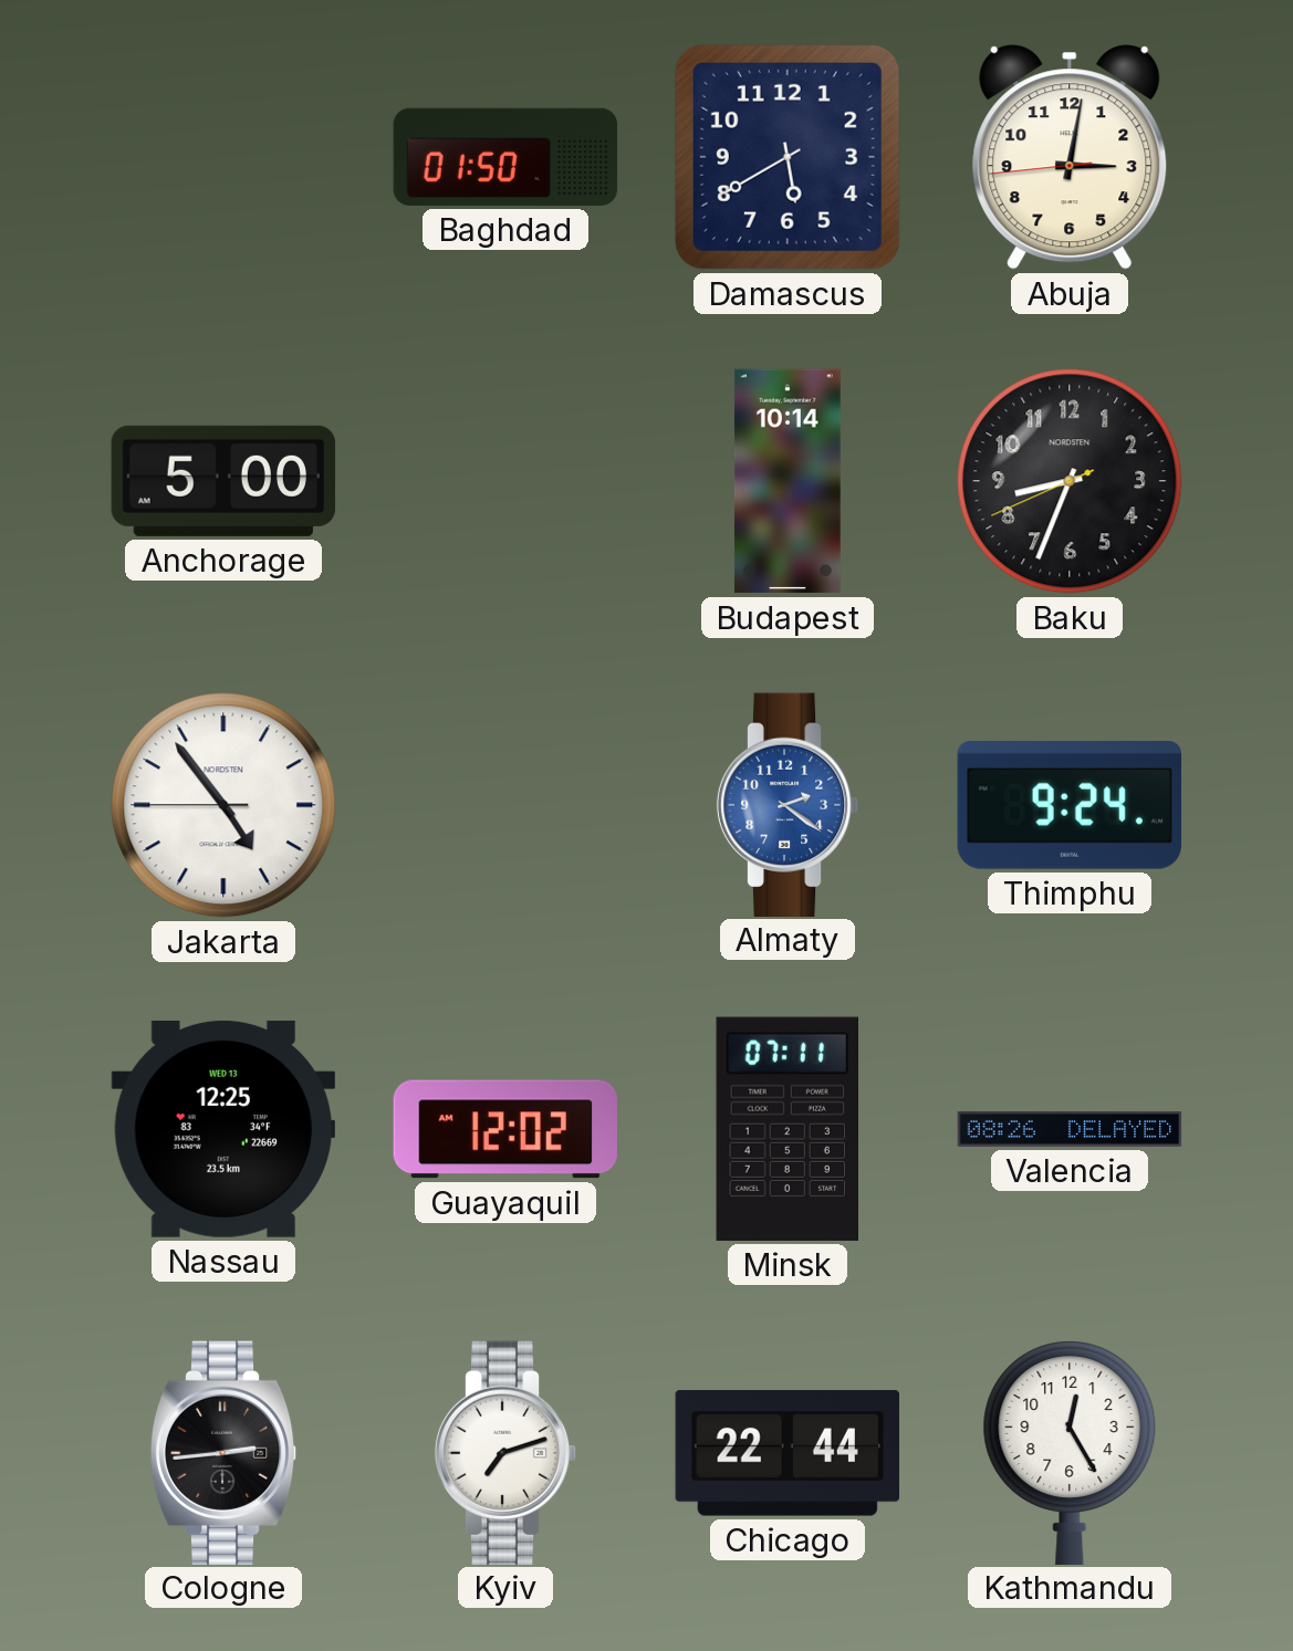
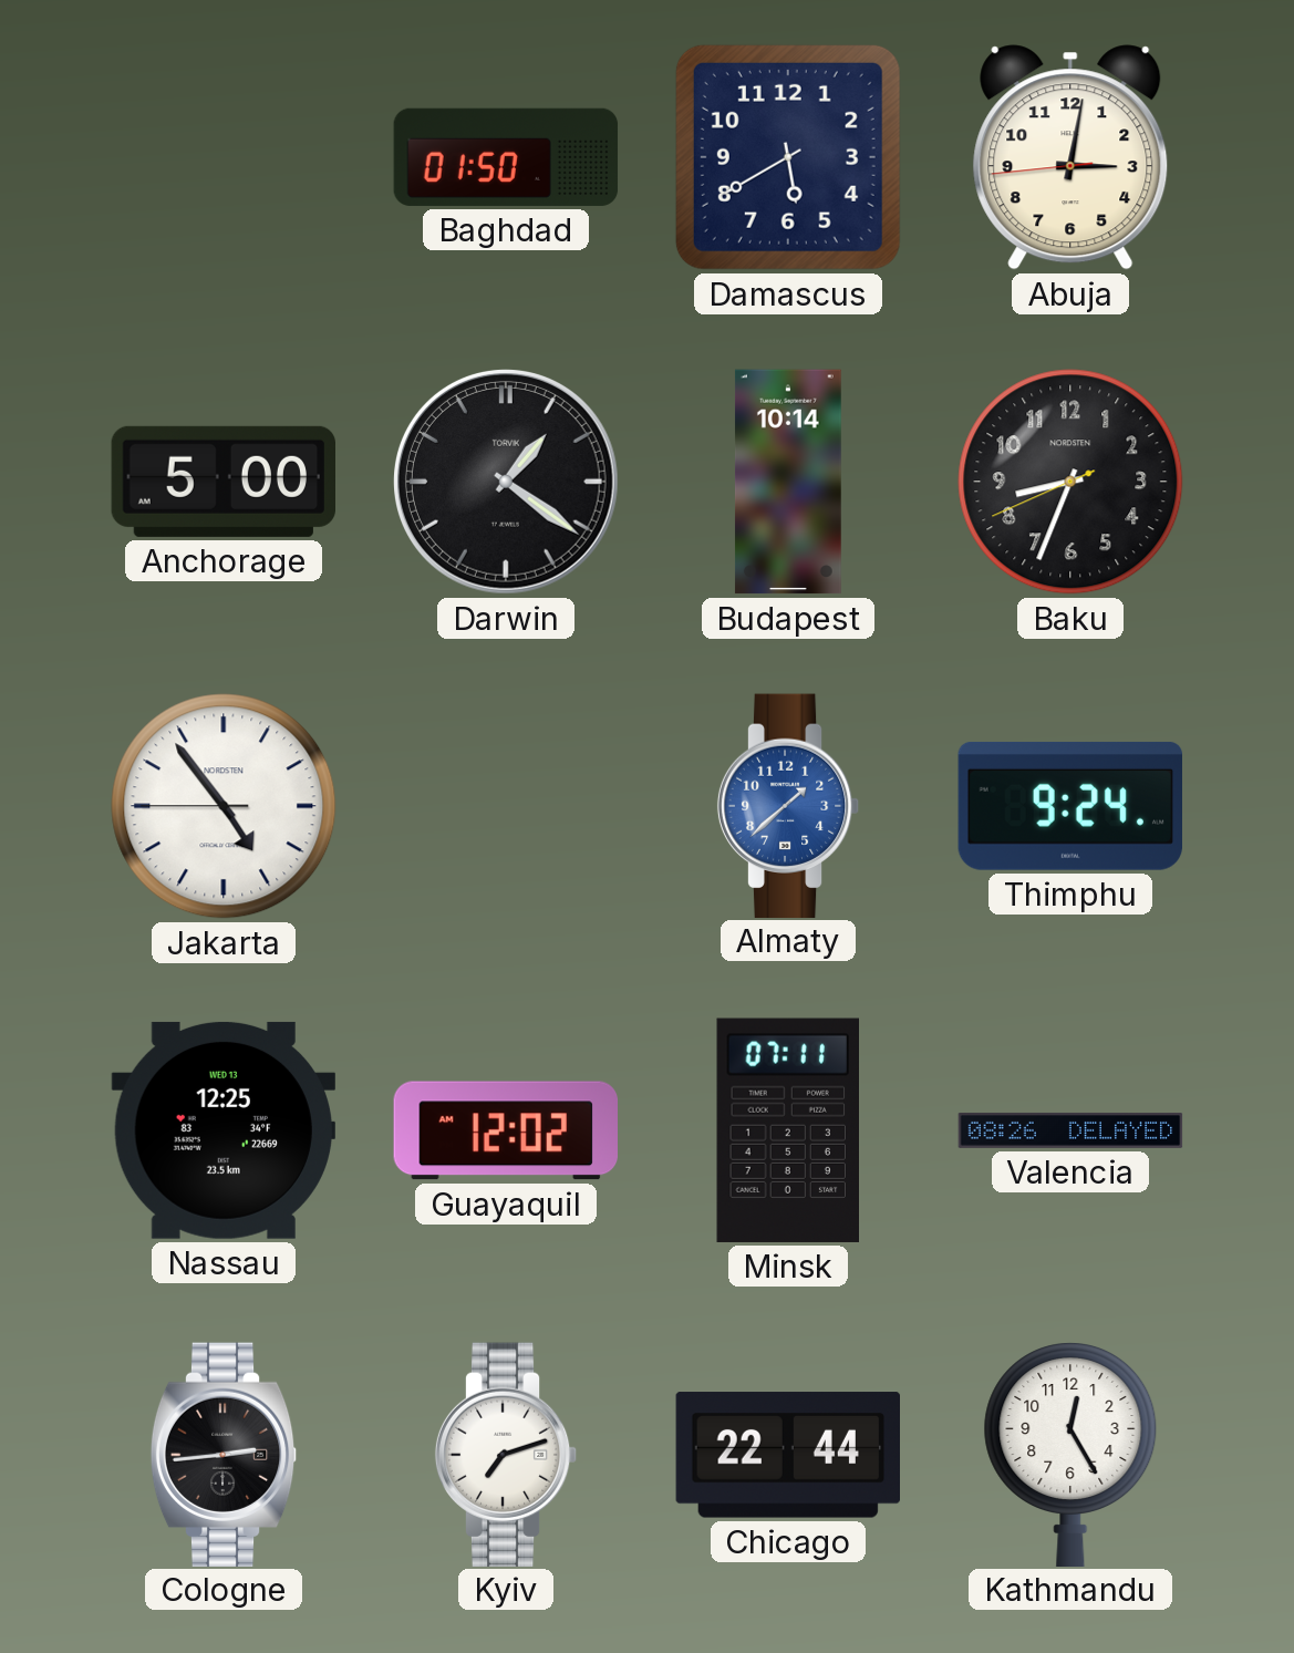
Darwin: none -> 1:21
Almaty: 2:21 -> 1:38
